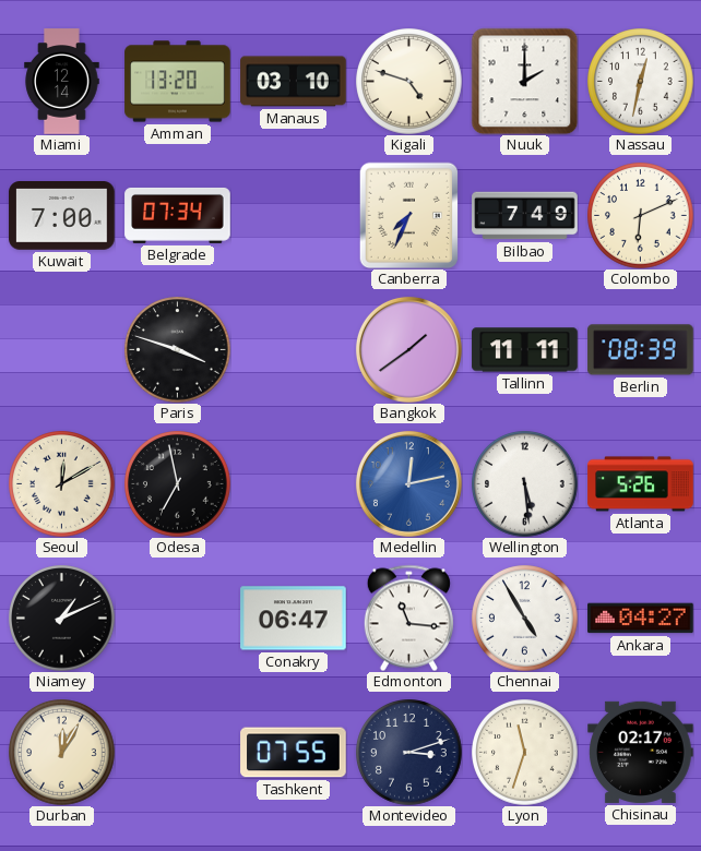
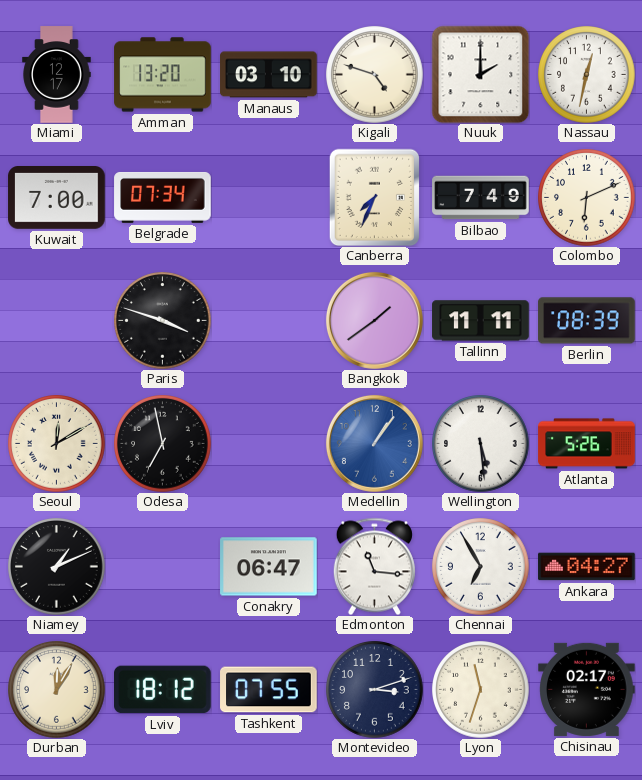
Miami: 12:14 -> 12:17
Medellin: 12:13 -> 1:06
Chennai: 4:55 -> 6:55
Lviv: none -> 18:12
